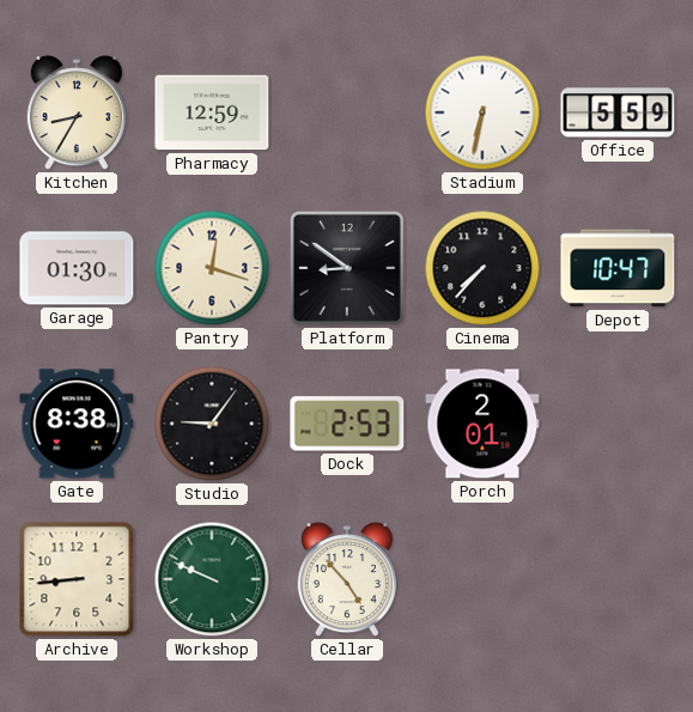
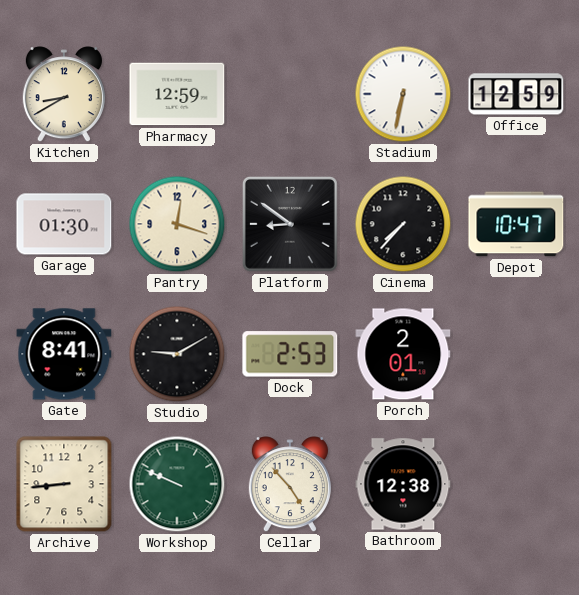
Kitchen: 8:35 -> 8:40
Office: 5:59 -> 12:59
Gate: 8:38 -> 8:41
Studio: 9:06 -> 9:10
Bathroom: none -> 12:38
